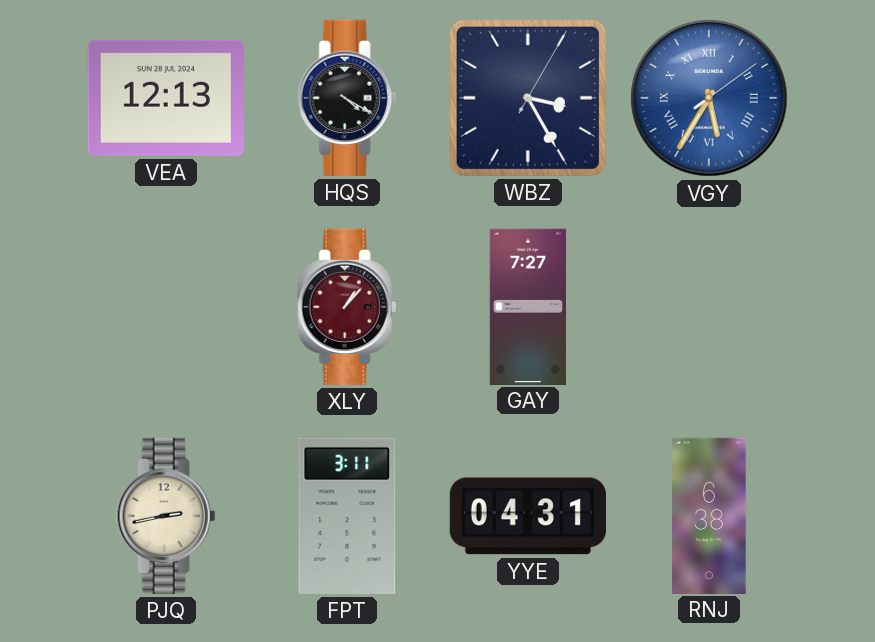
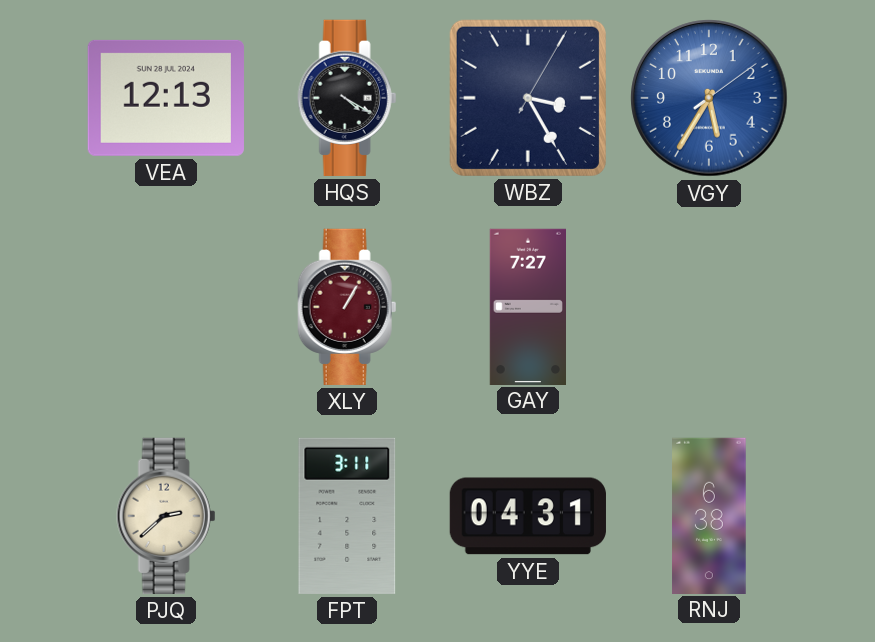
VGY numerals: Roman -> Arabic
XLY: 1:07 -> 1:05
PJQ: 2:43 -> 2:38
